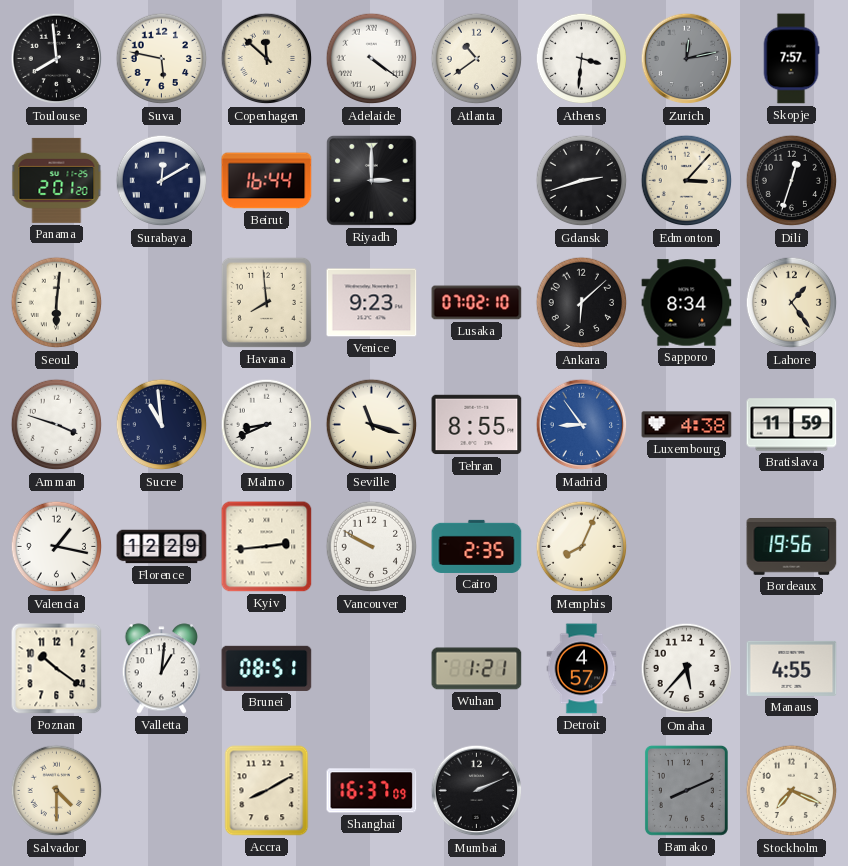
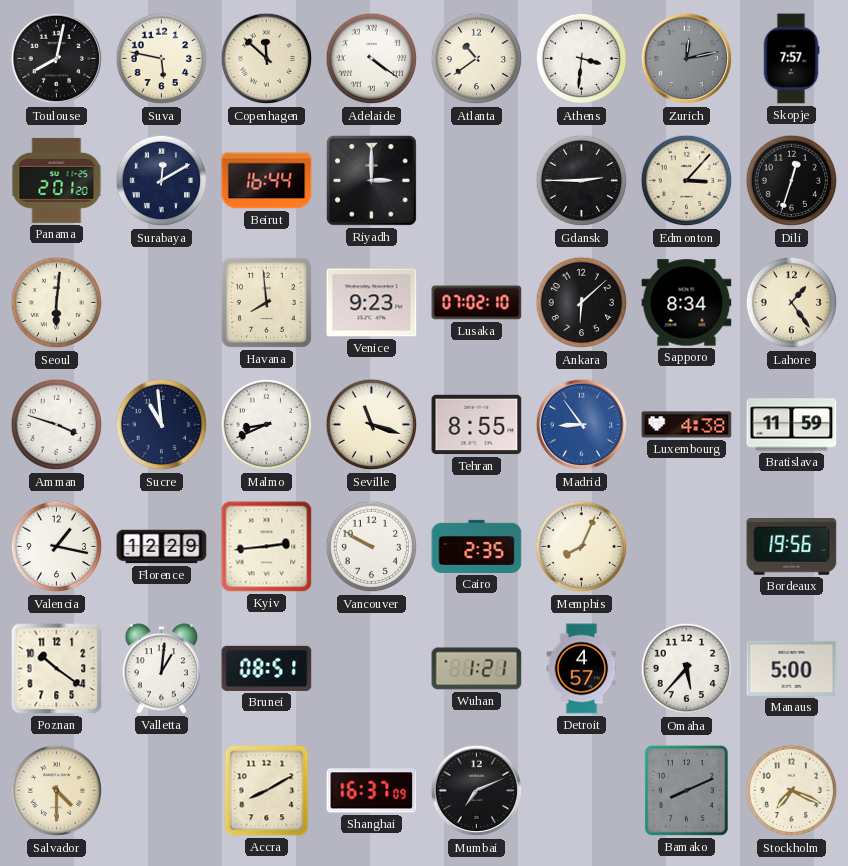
Toulouse: 7:59 -> 8:02
Gdansk: 2:42 -> 2:45
Manaus: 4:55 -> 5:00
Mumbai: 2:11 -> 7:11
